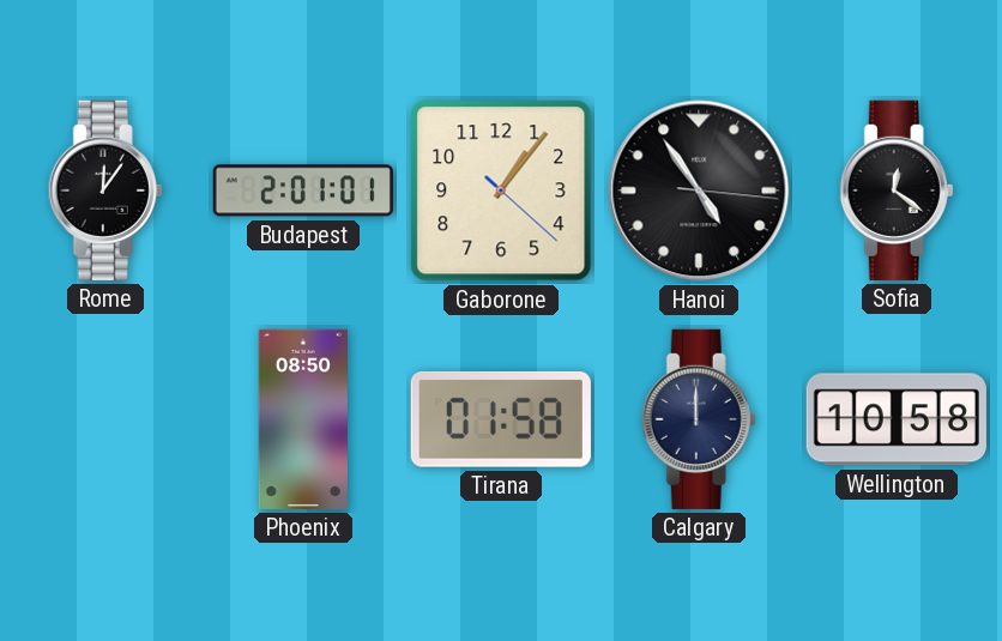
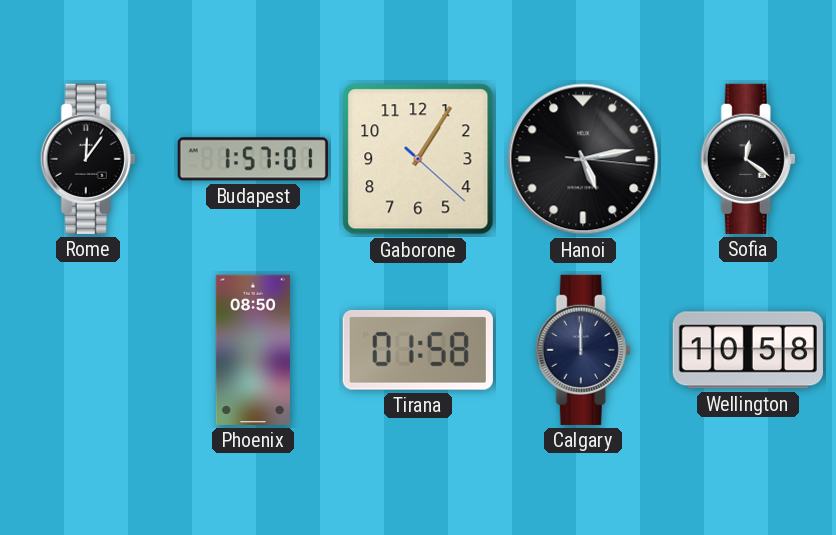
Budapest: 2:01 -> 1:57
Gaborone: 1:06 -> 1:05
Hanoi: 4:54 -> 5:13
